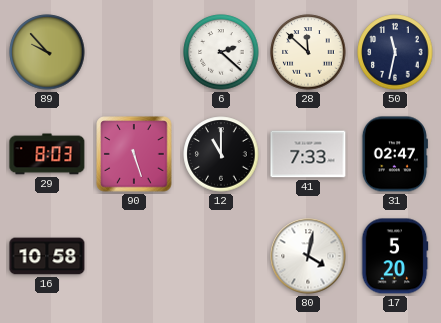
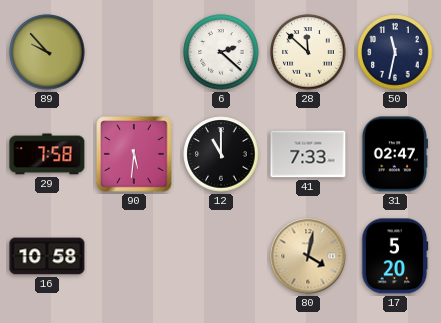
29: 8:03 -> 7:58
90: 5:27 -> 5:31
80 dial: white -> champagne
